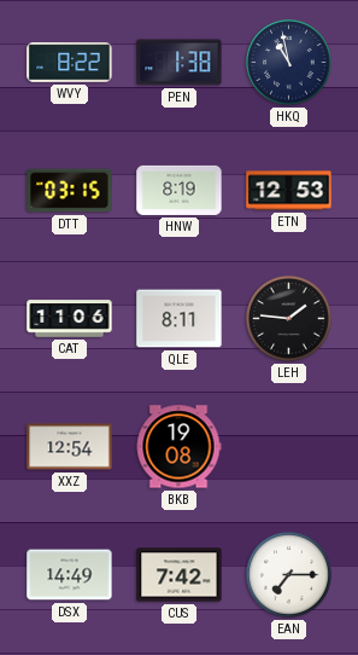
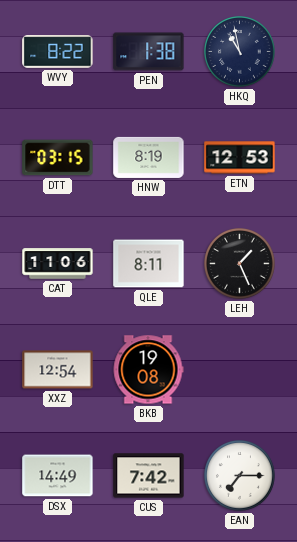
LEH: 1:46 -> 1:26
